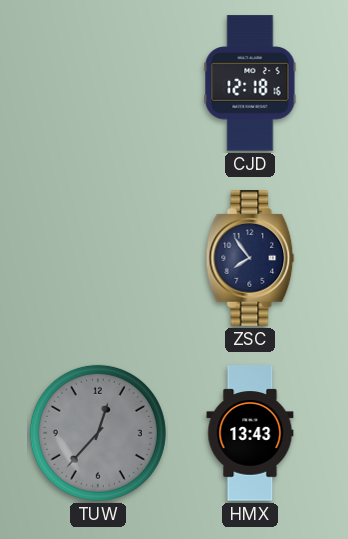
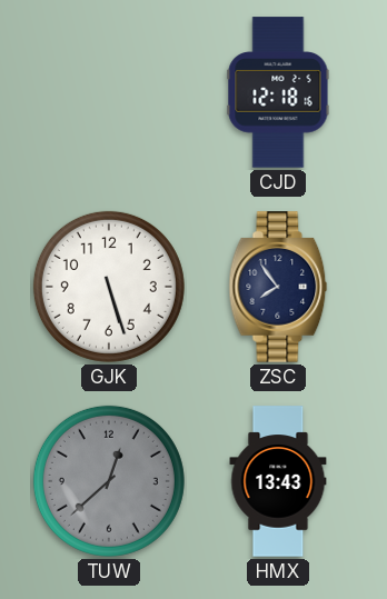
GJK: none -> 5:27
TUW: 12:37 -> 12:38
